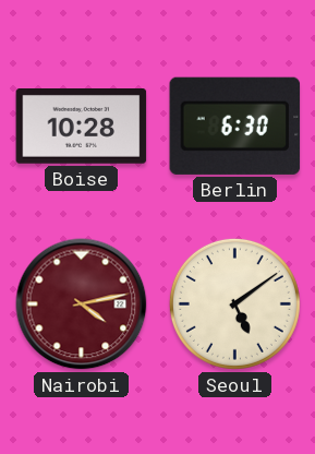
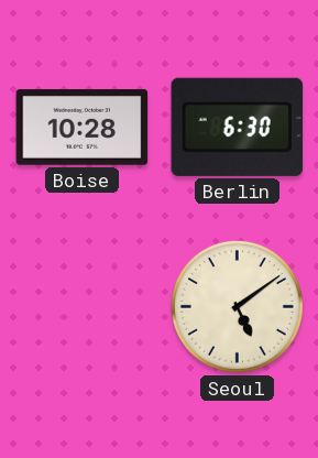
Nairobi: 4:13 -> none
